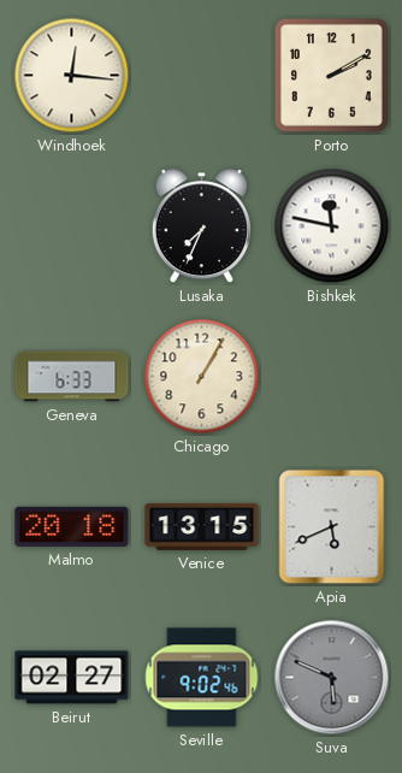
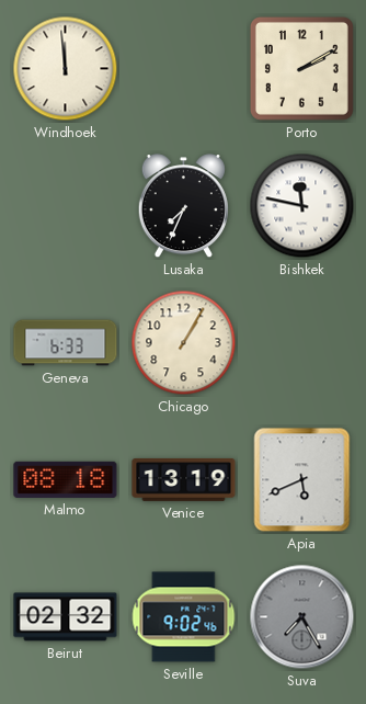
Windhoek: 12:16 -> 11:59
Malmo: 20:18 -> 08:18
Venice: 13:15 -> 13:19
Beirut: 02:27 -> 02:32
Suva: 5:49 -> 7:25
